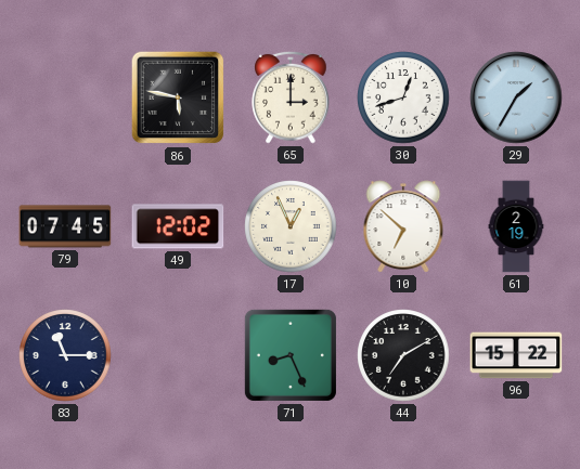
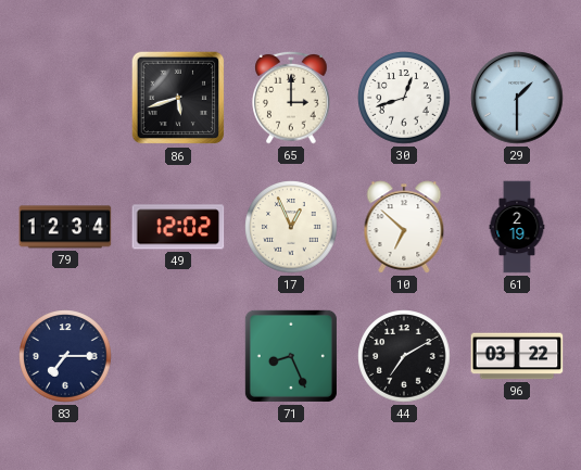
86: 5:47 -> 5:42
29: 1:35 -> 1:30
79: 07:45 -> 12:34
83: 11:15 -> 7:15
96: 15:22 -> 03:22
